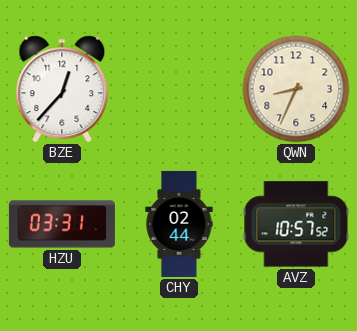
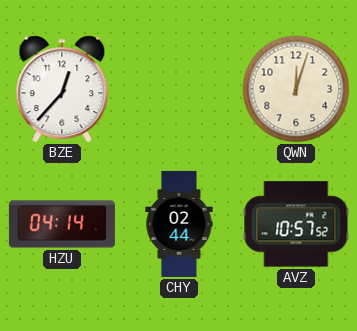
QWN: 8:34 -> 12:03
HZU: 03:31 -> 04:14
